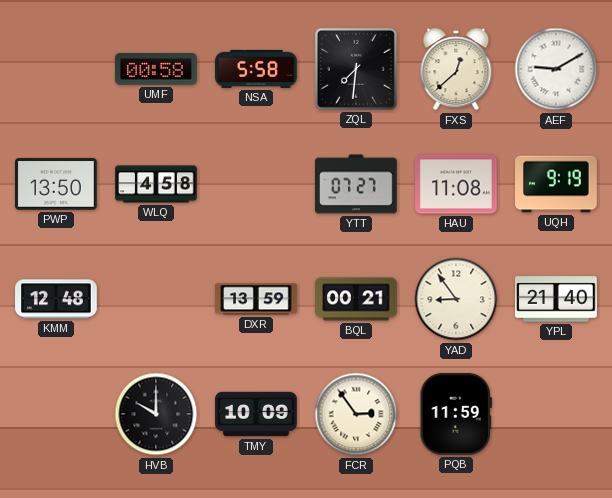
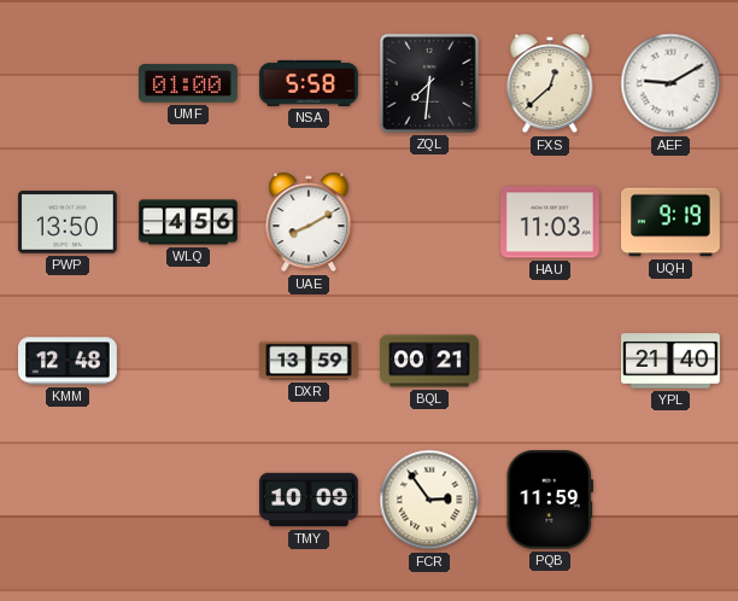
UMF: 00:58 -> 01:00
WLQ: 4:58 -> 4:56
UAE: none -> 8:10
YTT: 07:27 -> none
HAU: 11:08 -> 11:03
YAD: 8:54 -> none
HVB: 10:00 -> none
